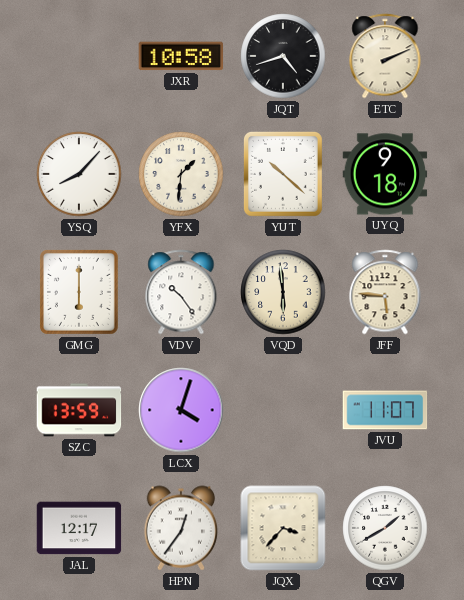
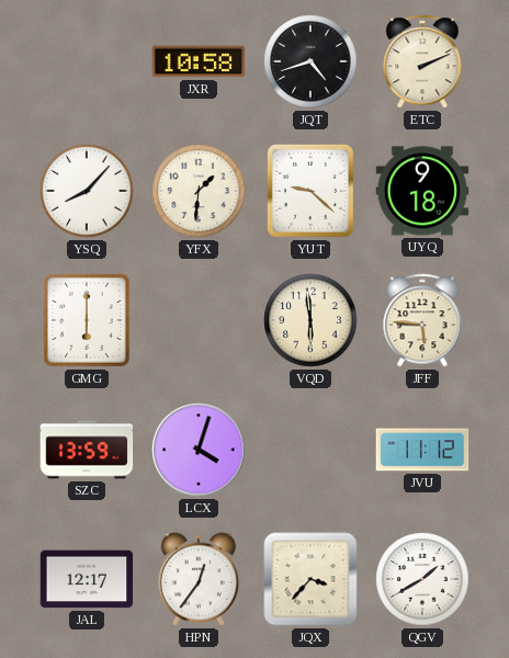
YUT: 10:22 -> 9:22
VDV: 10:24 -> none
JVU: 11:07 -> 11:12
